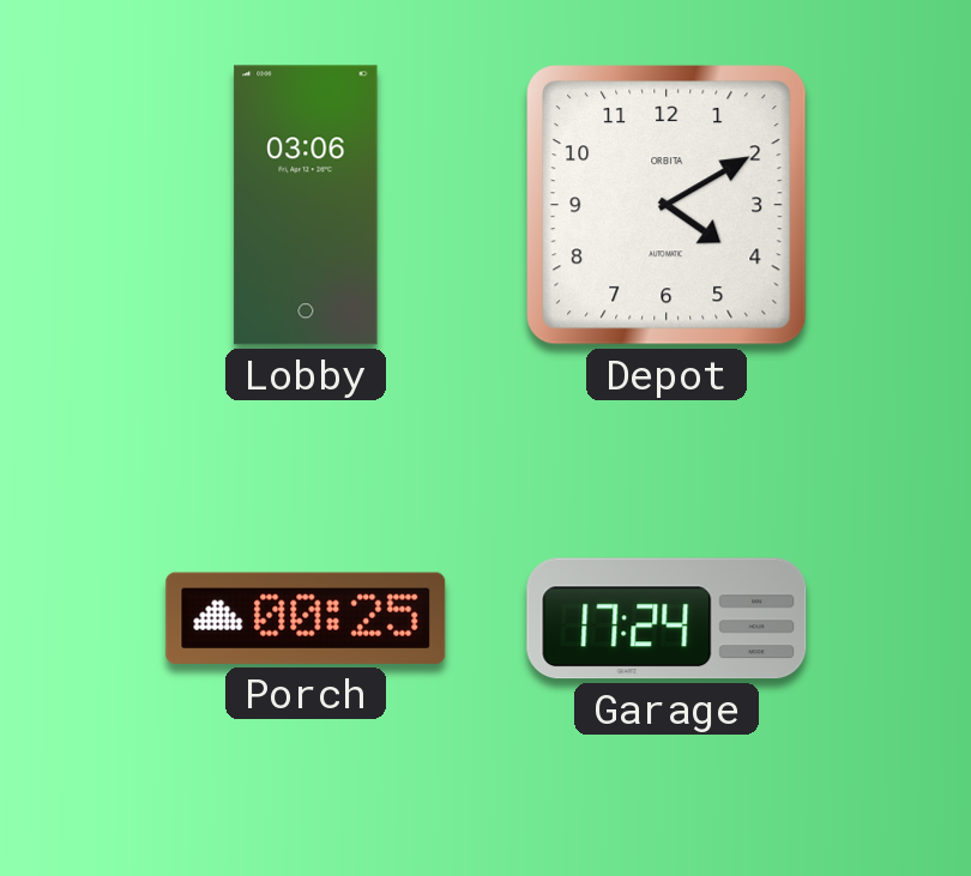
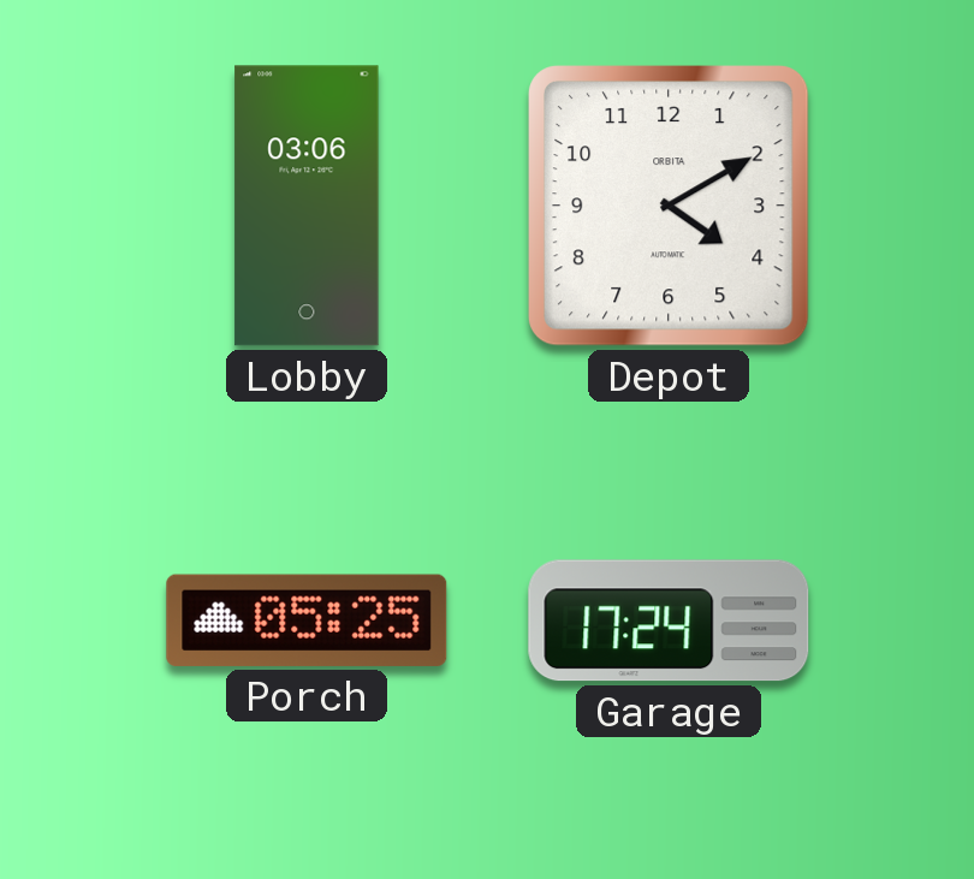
Porch: 00:25 -> 05:25
